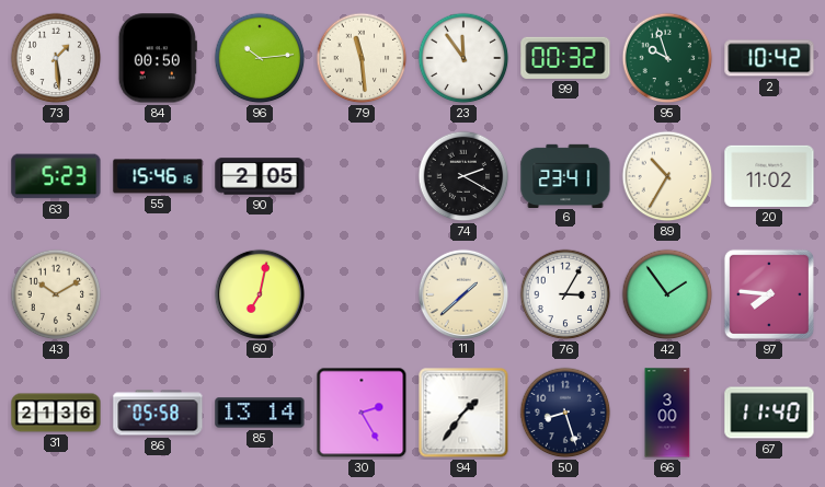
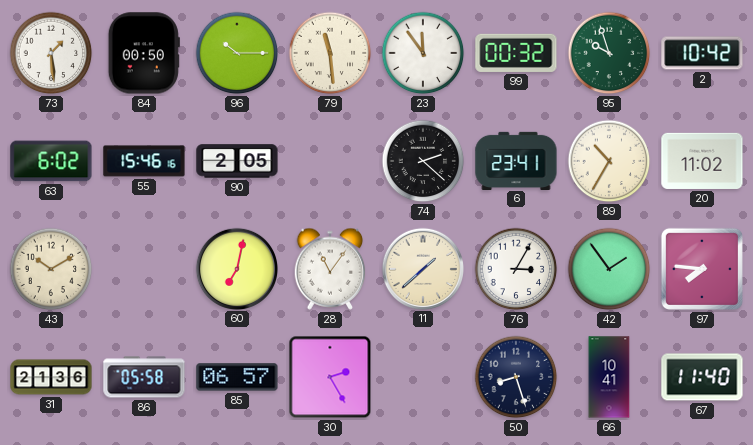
96: 10:14 -> 10:15
63: 5:23 -> 6:02
74: 2:20 -> 2:22
28: none -> 11:06
85: 13:14 -> 06:57
94: 1:36 -> none
66: 3:00 -> 10:41
